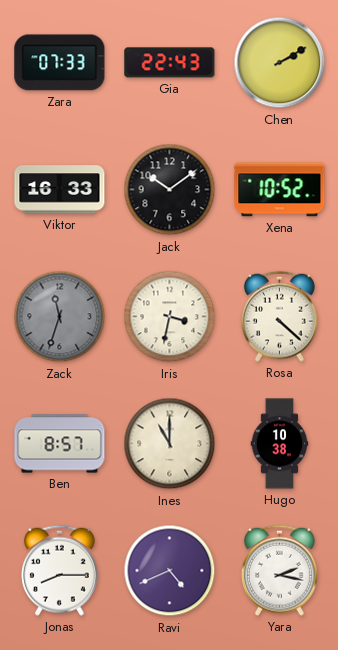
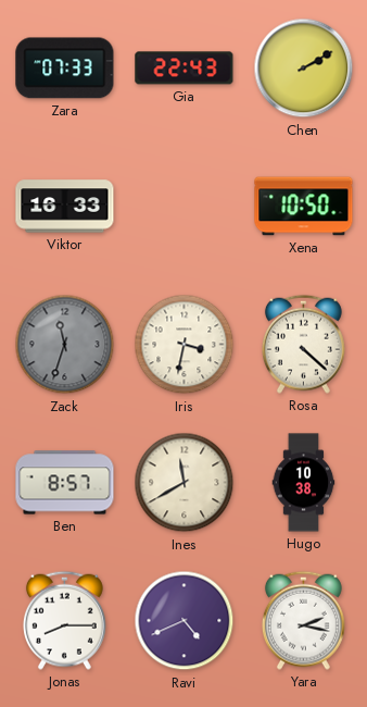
Jack: 10:09 -> none
Xena: 10:52 -> 10:50
Ines: 11:00 -> 11:40
